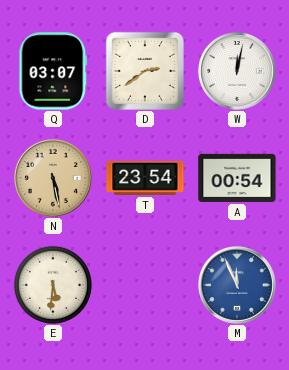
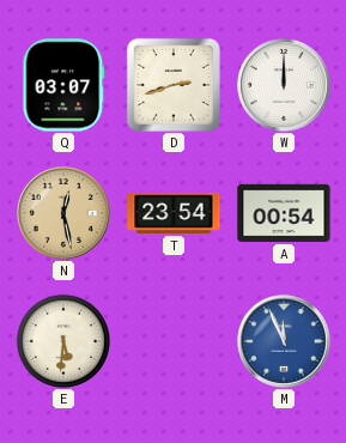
D: 2:39 -> 2:42
W: 12:02 -> 12:00
N: 5:28 -> 12:28
